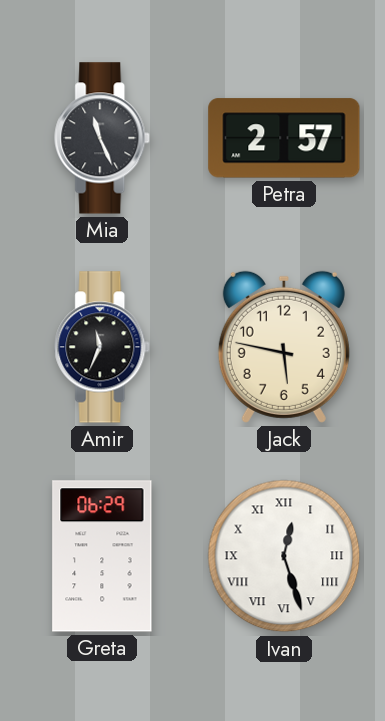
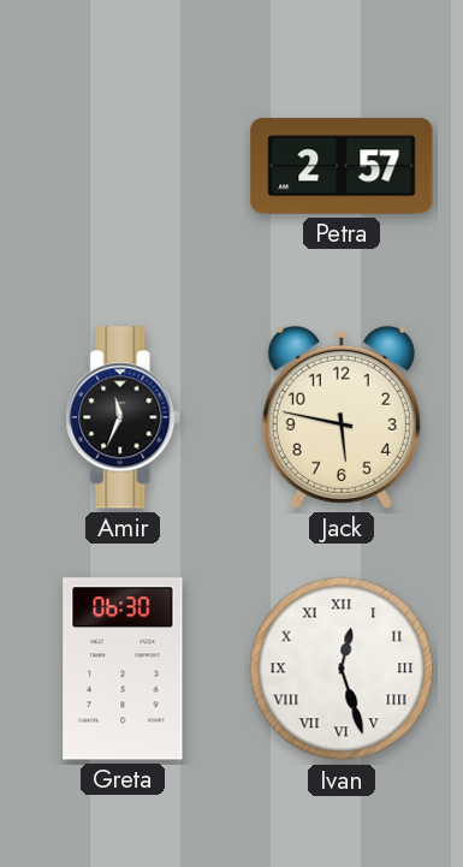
Mia: 11:26 -> none
Greta: 06:29 -> 06:30
